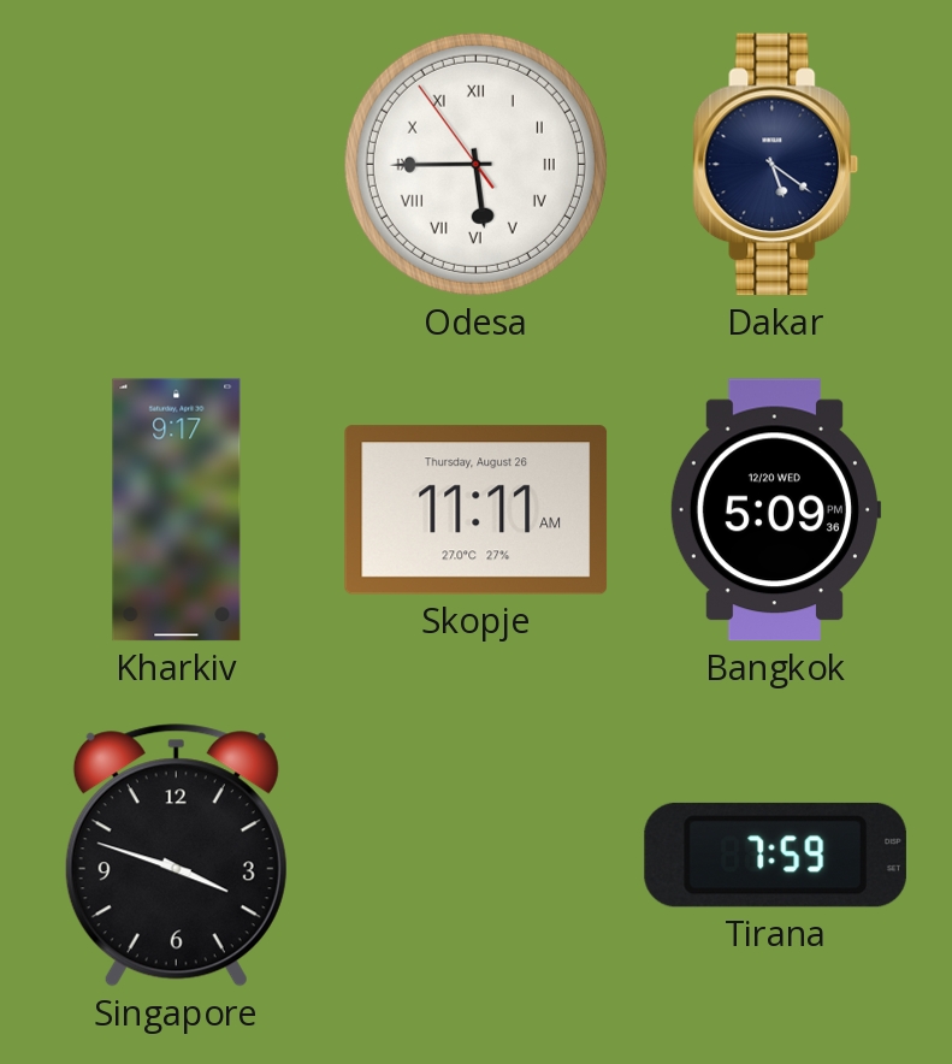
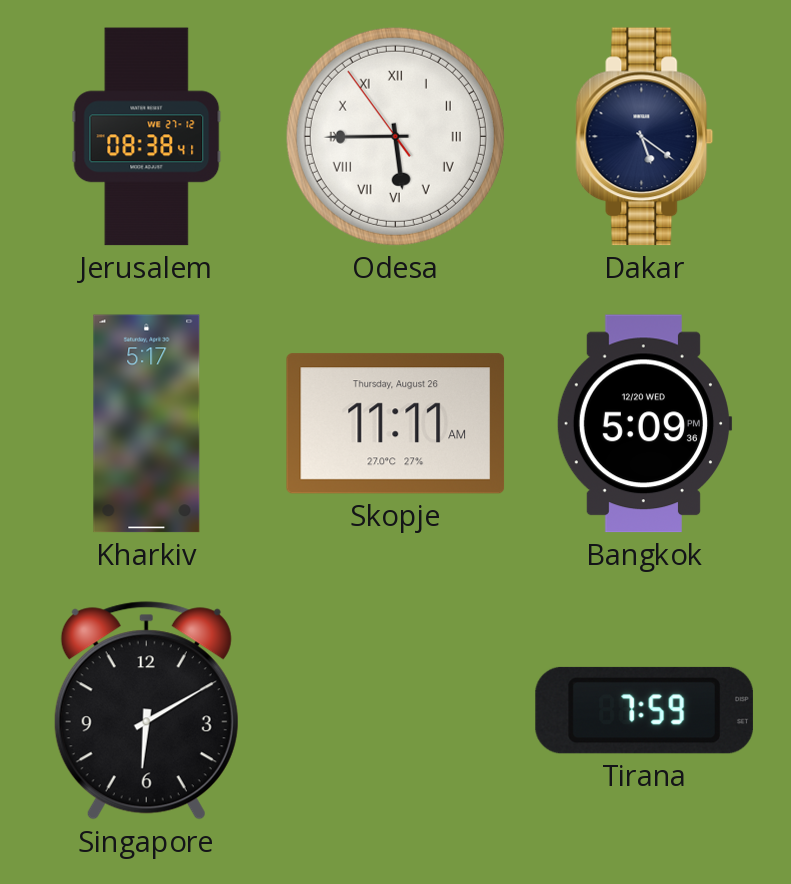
Jerusalem: none -> 08:38
Kharkiv: 9:17 -> 5:17
Singapore: 3:48 -> 6:10
